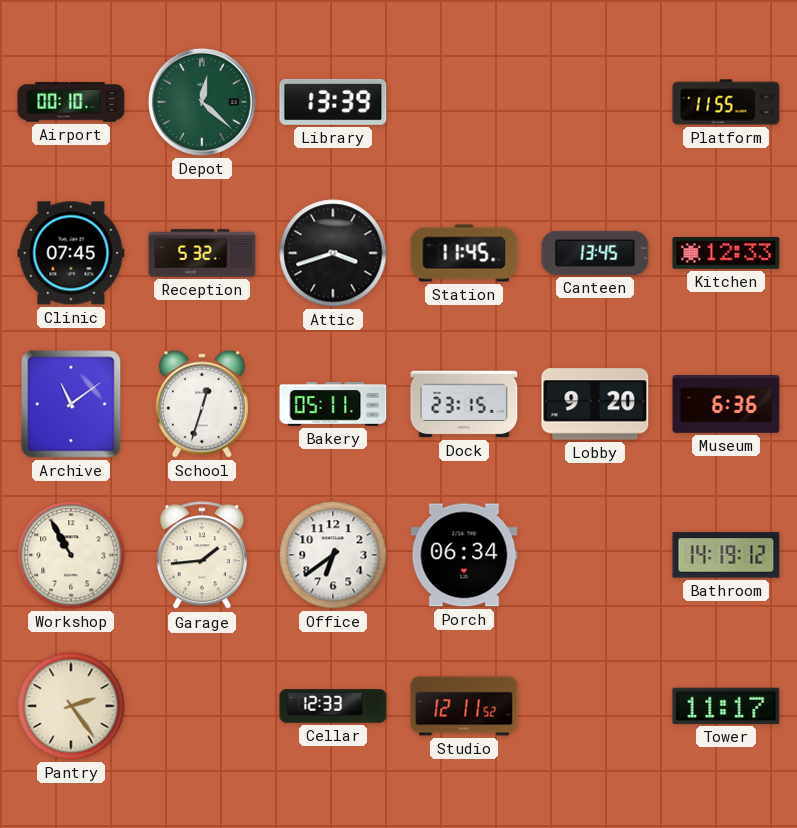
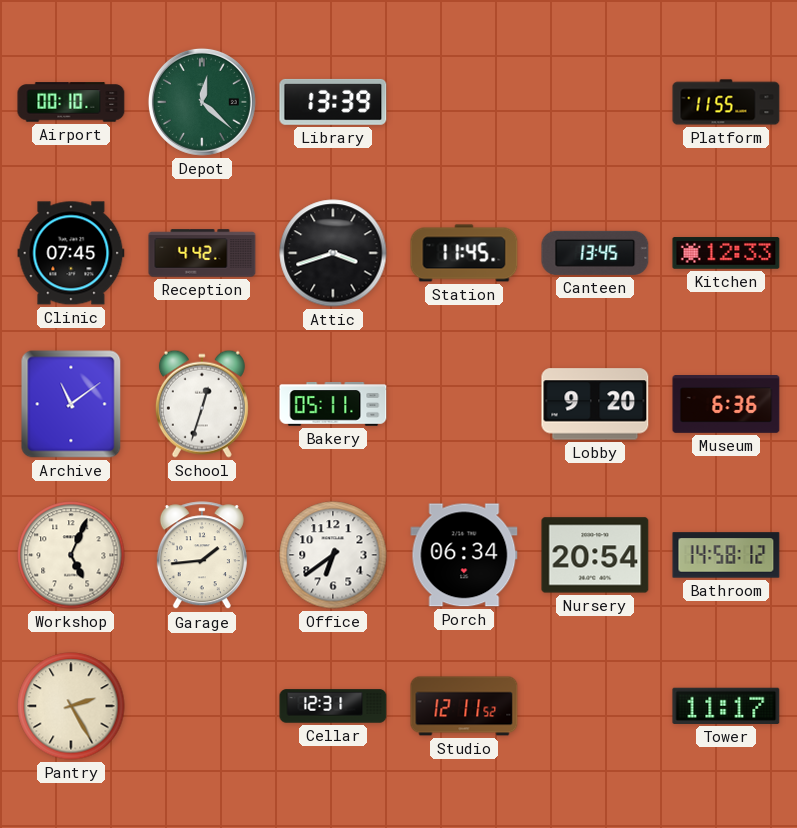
Reception: 5:32 -> 4:42
Dock: 23:15 -> none
Workshop: 10:55 -> 5:04
Nursery: none -> 20:54
Bathroom: 14:19 -> 14:58
Pantry: 2:24 -> 2:25
Cellar: 12:33 -> 12:31
